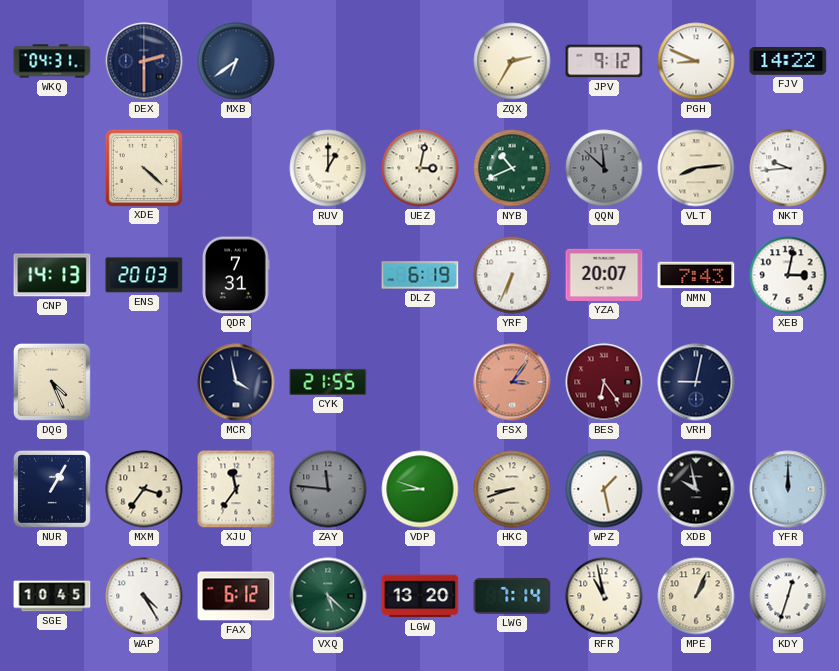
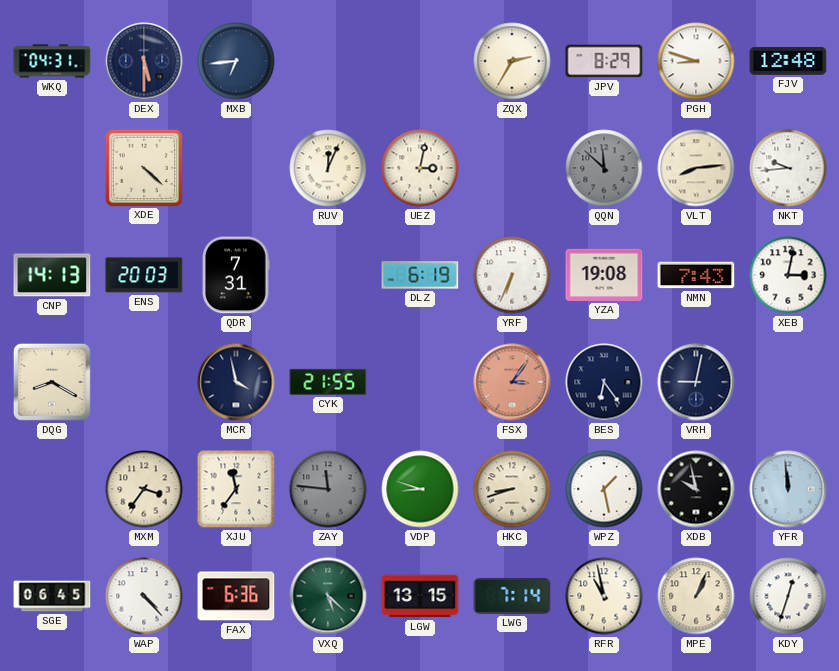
DEX: 2:30 -> 5:30
MXB: 6:39 -> 6:44
JPV: 9:12 -> 8:29
PGH: 8:49 -> 8:48
FJV: 14:22 -> 12:48
RUV: 1:00 -> 12:04
NYB: 10:41 -> none
YZA: 20:07 -> 19:08
DQG: 4:26 -> 8:20
BES dial: burgundy -> navy
NUR: 1:05 -> none
YFR: 12:00 -> 11:59
SGE: 10:45 -> 06:45
WAP: 4:25 -> 4:23
FAX: 6:12 -> 6:36
LGW: 13:20 -> 13:15
